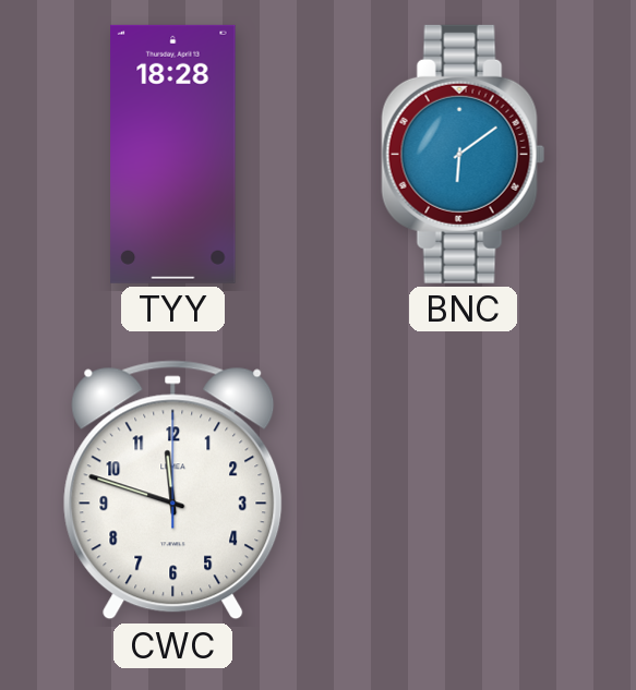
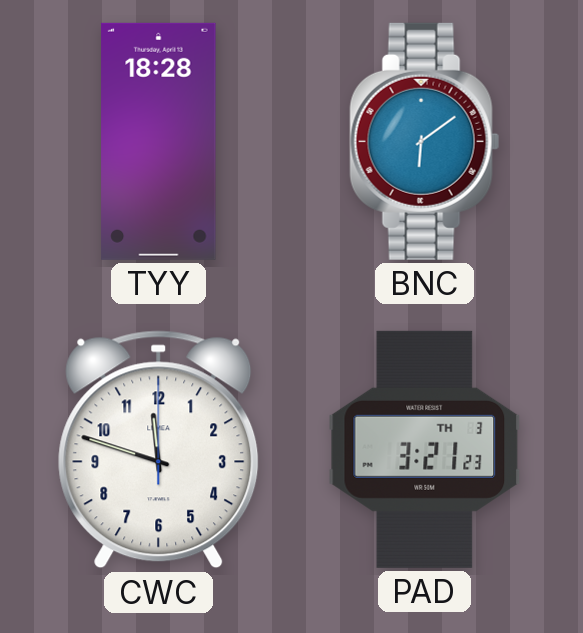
PAD: none -> 3:21
